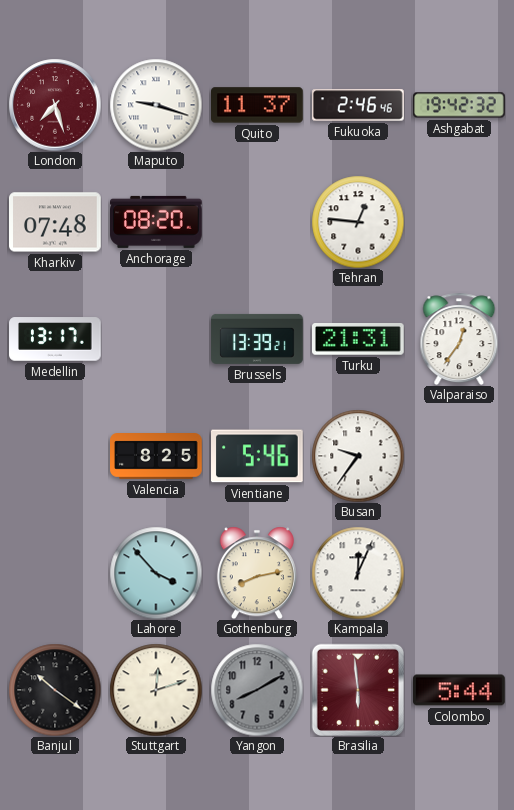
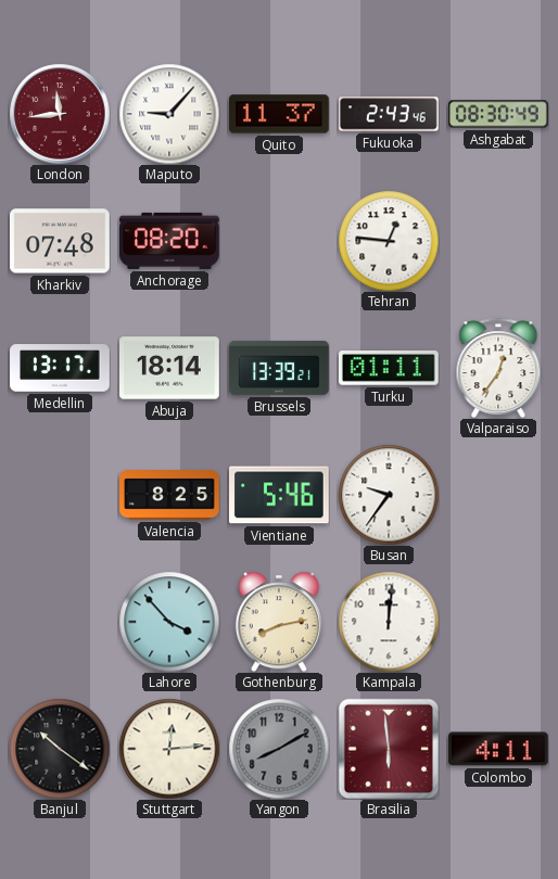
London: 7:27 -> 11:44
Maputo: 9:18 -> 9:07
Fukuoka: 2:46 -> 2:43
Ashgabat: 19:42 -> 08:30
Abuja: none -> 18:14
Turku: 21:31 -> 01:11
Kampala: 12:04 -> 12:01
Stuttgart: 12:12 -> 12:14
Colombo: 5:44 -> 4:11
